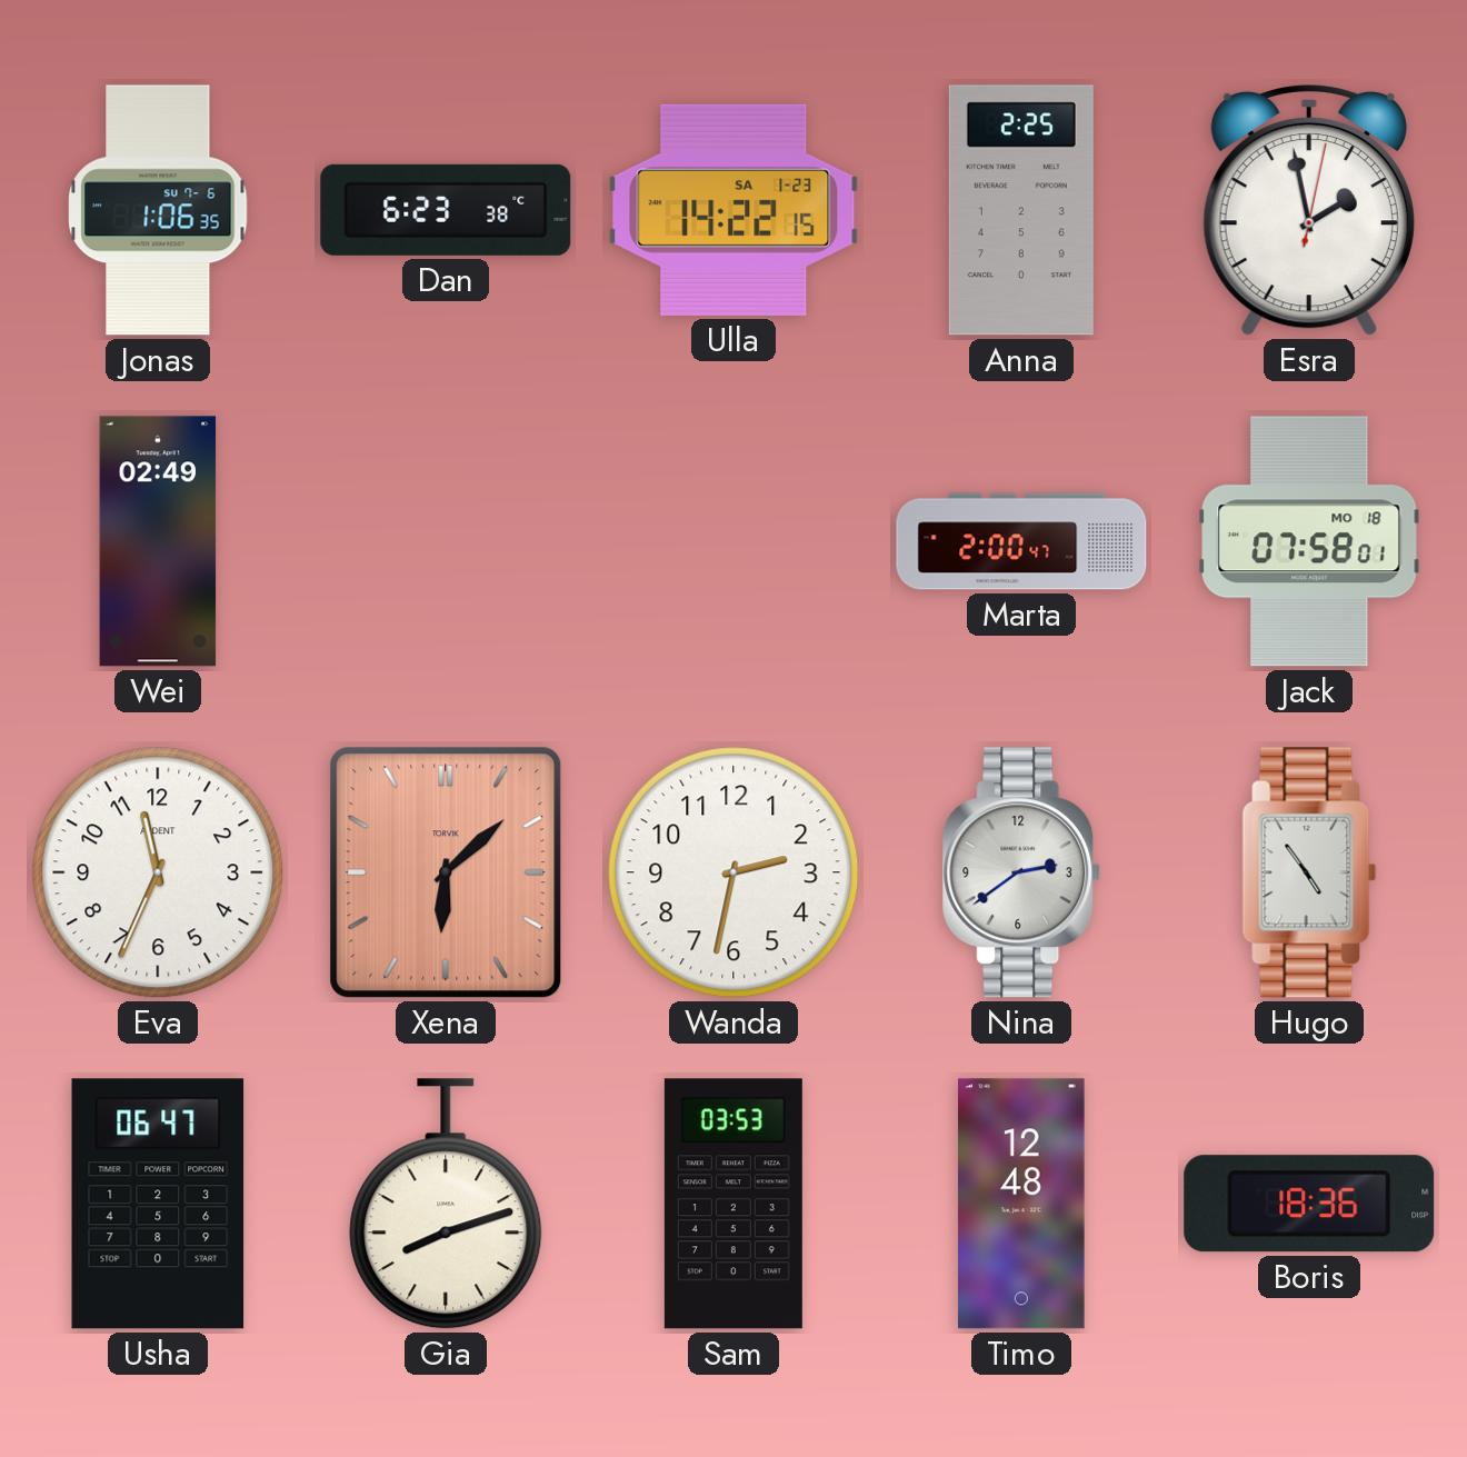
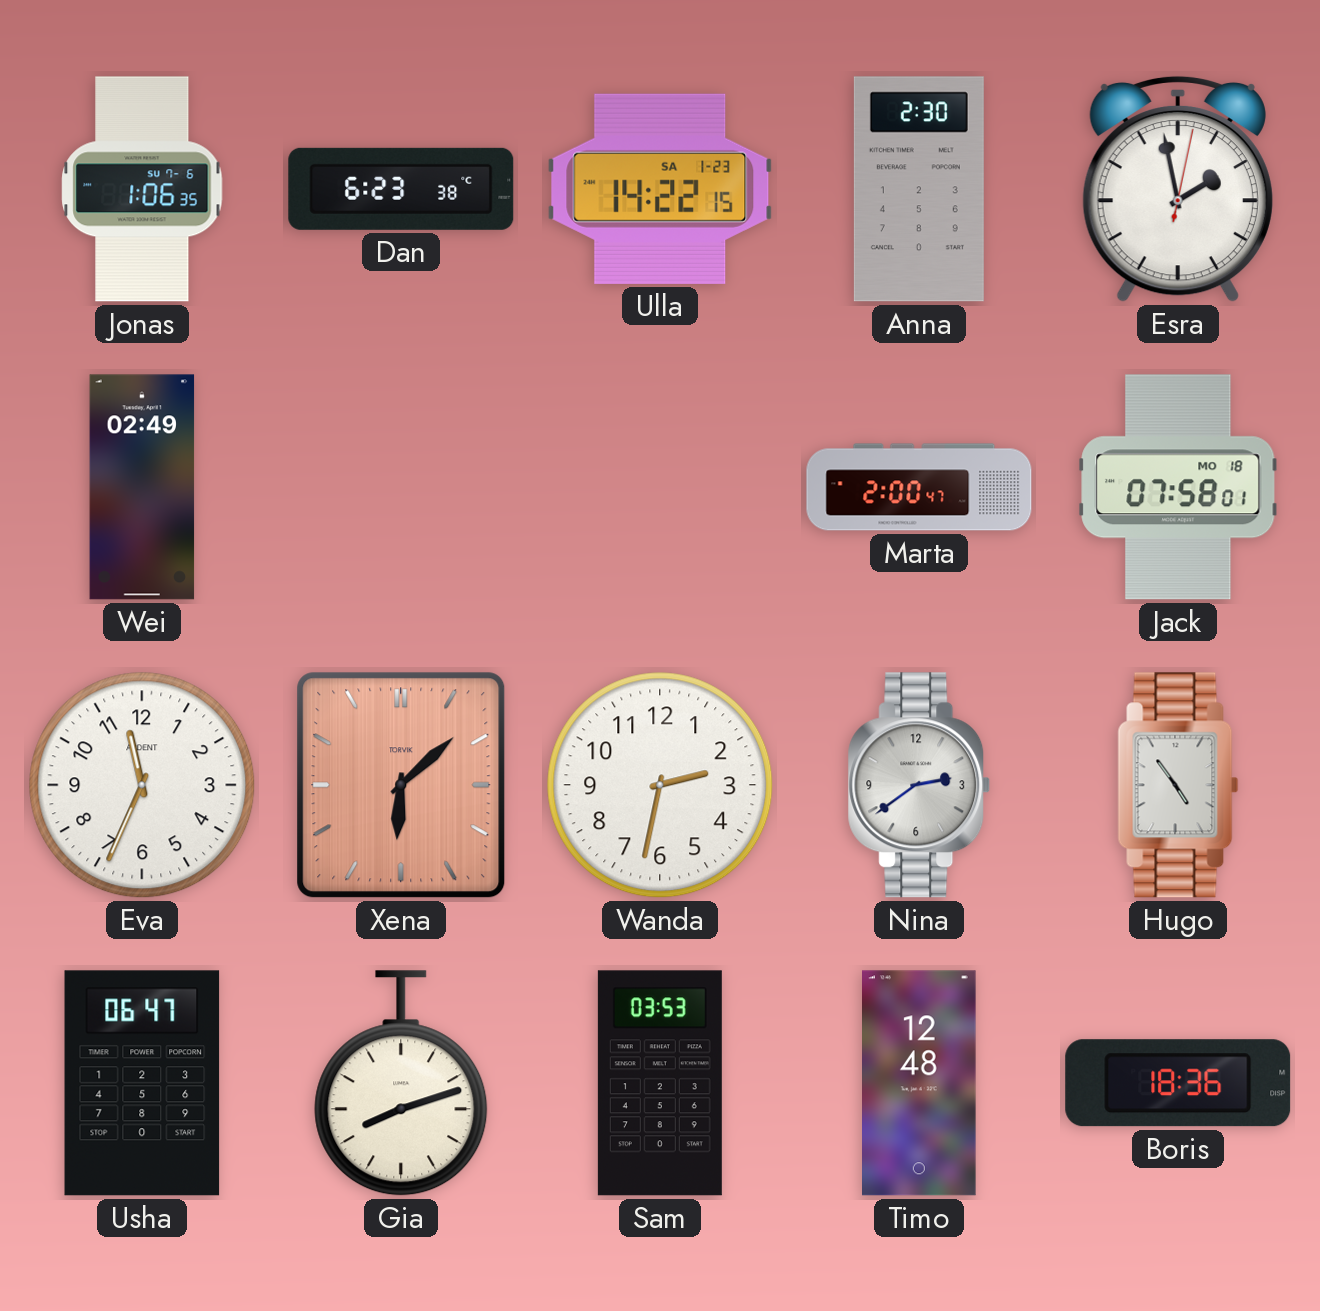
Anna: 2:25 -> 2:30
